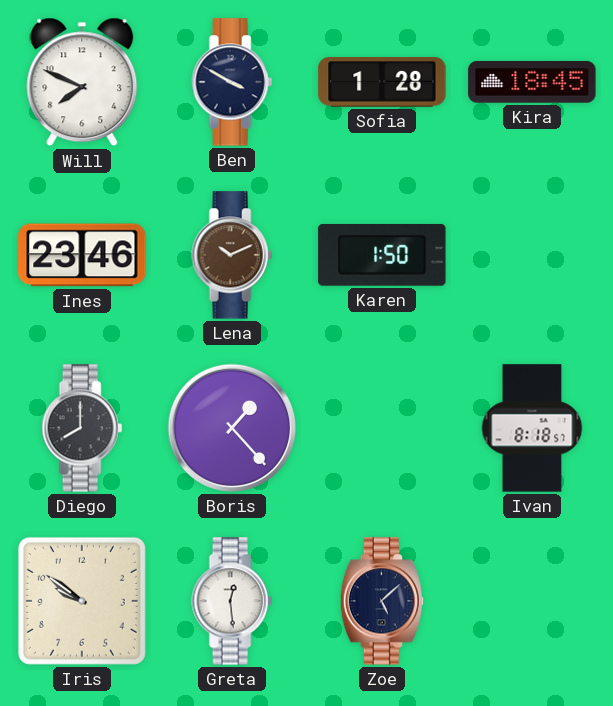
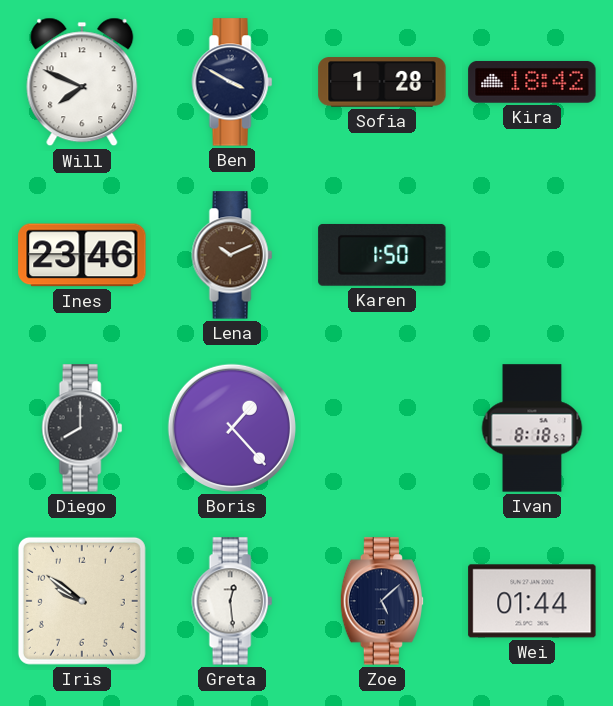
Kira: 18:45 -> 18:42
Wei: none -> 01:44
